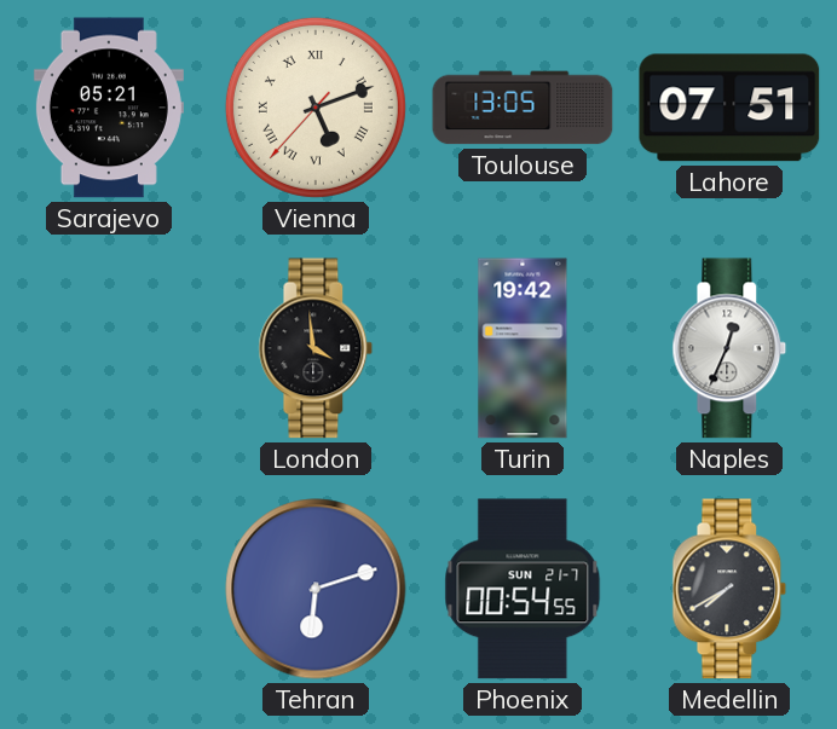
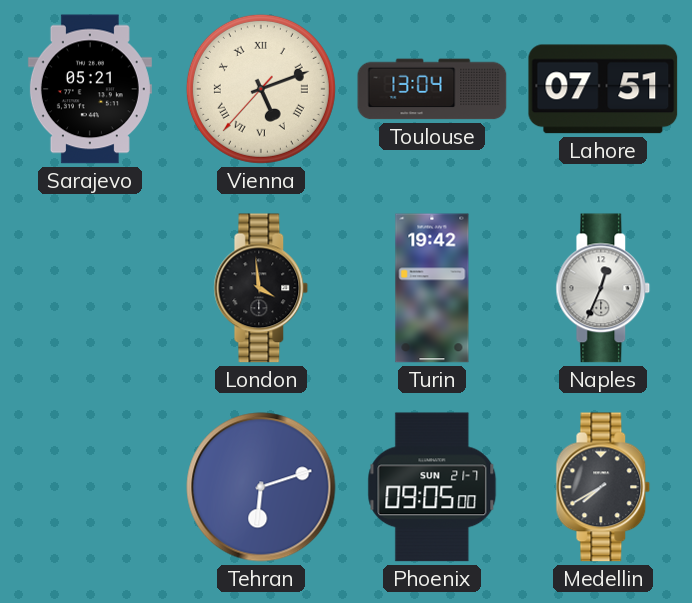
Toulouse: 13:05 -> 13:04
Phoenix: 00:54 -> 09:05
